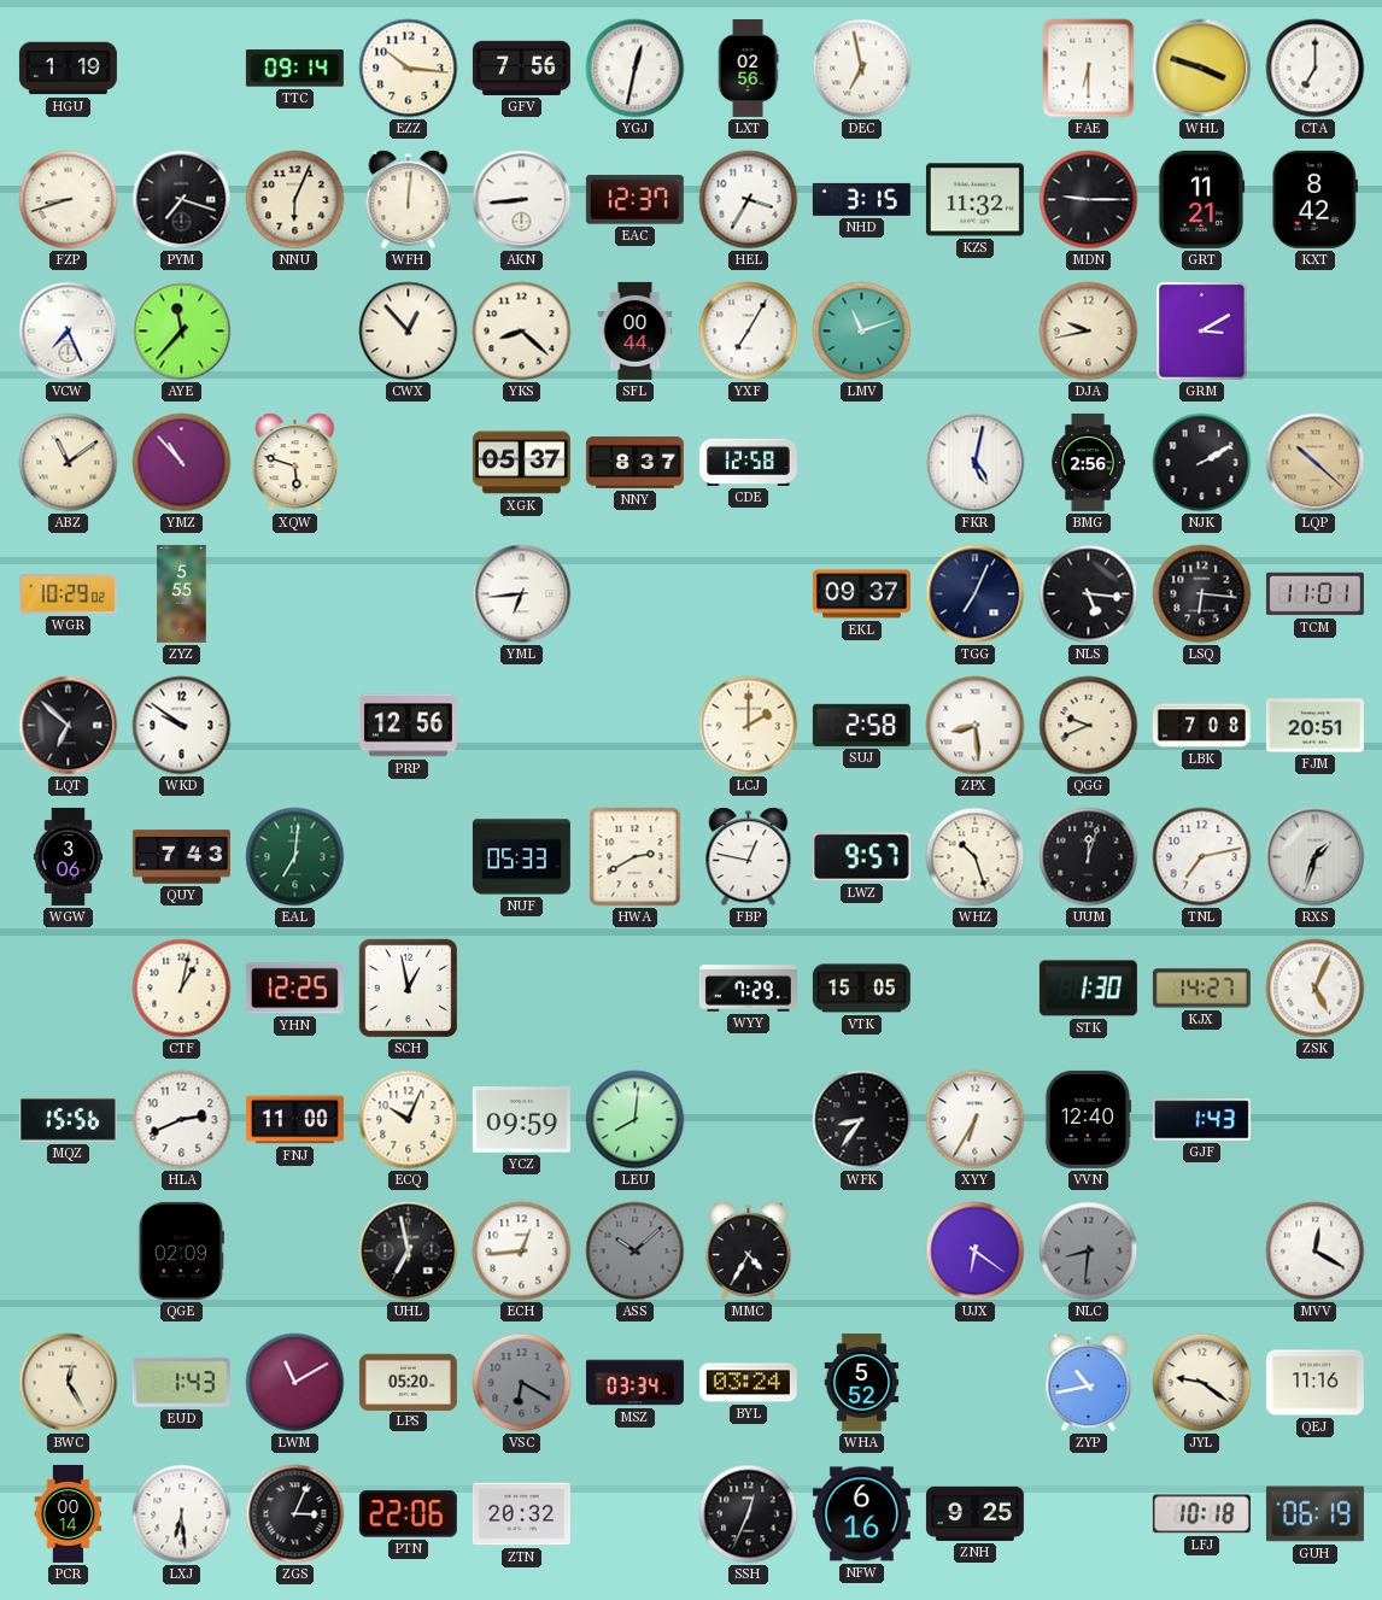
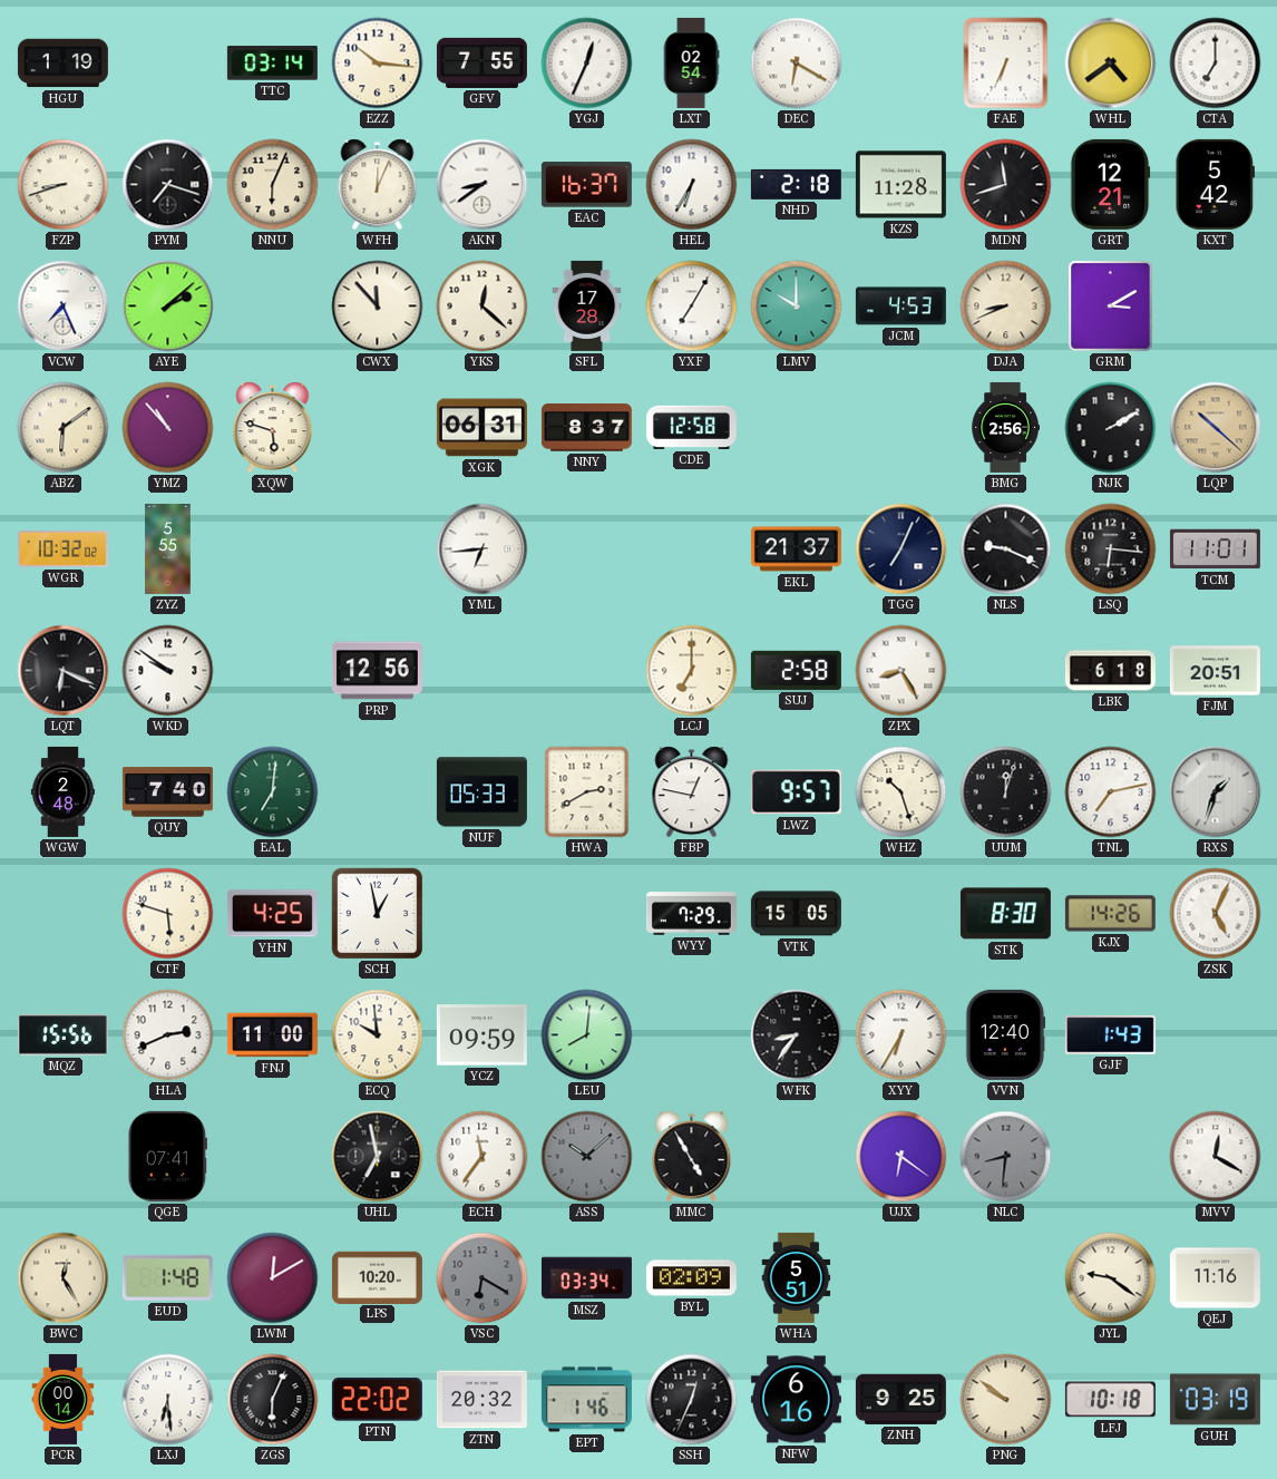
TTC: 09:14 -> 03:14
GFV: 7:56 -> 7:55
YGJ: 12:32 -> 12:34
LXT: 02:56 -> 02:54
DEC: 6:58 -> 6:20
FAE: 6:30 -> 6:34
WHL: 3:48 -> 4:39
WFH: 12:01 -> 12:04
AKN: 8:44 -> 8:39
EAC: 12:37 -> 16:37
HEL: 3:35 -> 6:35
NHD: 3:15 -> 2:18
KZS: 11:32 -> 11:28
MDN: 9:15 -> 11:42
GRT: 11:21 -> 12:21
KXT: 8:42 -> 5:42
AYE: 11:37 -> 2:08
CWX: 12:53 -> 11:53
YKS: 8:22 -> 12:22
SFL: 00:44 -> 17:28
LMV: 11:12 -> 10:00
JCM: none -> 4:53
DJA: 9:43 -> 8:41
ABZ: 11:09 -> 6:09
XGK: 05:37 -> 06:31
FKR: 5:02 -> none
WGR: 10:29 -> 10:32
EKL: 09:37 -> 21:37
NLS: 5:16 -> 9:19
LQT: 6:52 -> 6:19
LCJ: 2:00 -> 7:00
ZPX: 8:29 -> 8:25
QGG: 9:41 -> none
LBK: 7:08 -> 6:18
WGW: 3:06 -> 2:48
QUY: 7:43 -> 7:40
CTF: 1:02 -> 5:48
YHN: 12:25 -> 4:25
STK: 1:30 -> 8:30
KJX: 14:27 -> 14:26
ECQ: 10:04 -> 9:59
QGE: 02:09 -> 07:41
ECH: 12:44 -> 11:36
MMC: 4:35 -> 4:55
EUD: 1:43 -> 1:48
LWM: 11:10 -> 12:10
LPS: 05:20 -> 10:20
BYL: 03:24 -> 02:09
WHA: 5:52 -> 5:51
ZYP: 10:43 -> none
ZGS: 3:04 -> 6:04
PTN: 22:06 -> 22:02
EPT: none -> 1:46
PNG: none -> 9:51
GUH: 06:19 -> 03:19
